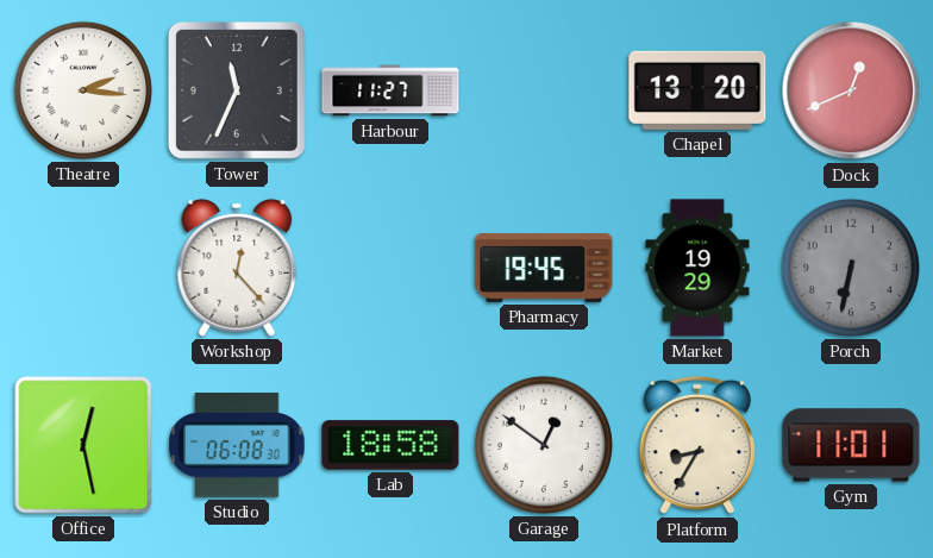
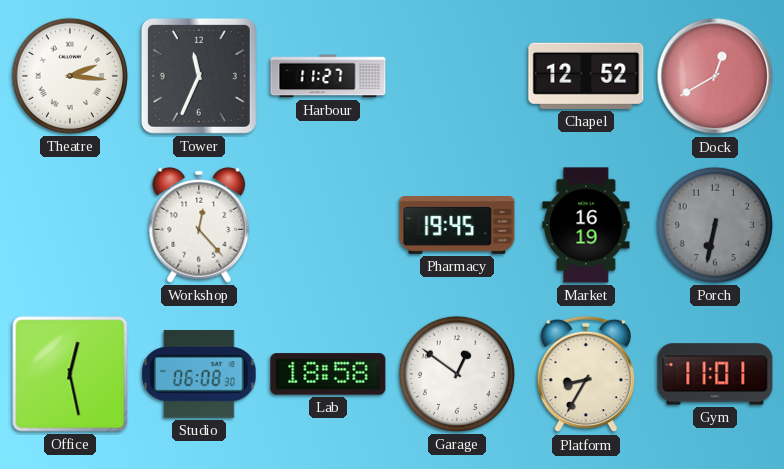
Chapel: 13:20 -> 12:52
Dock: 12:41 -> 12:40
Market: 19:29 -> 16:19
